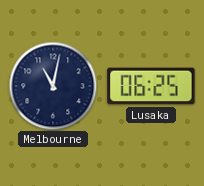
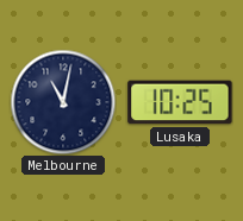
Lusaka: 06:25 -> 10:25
